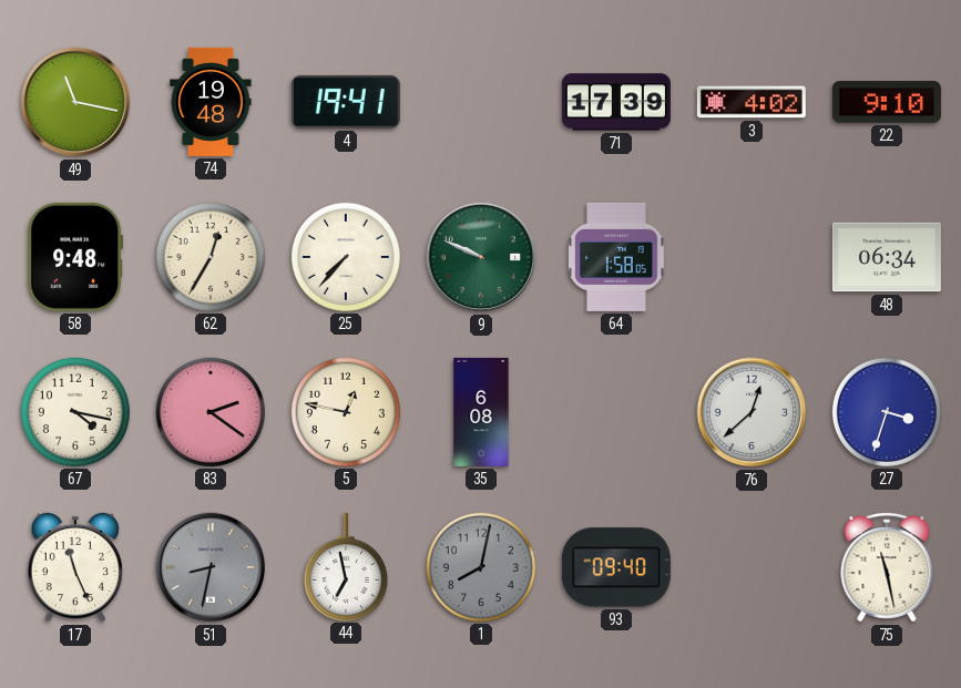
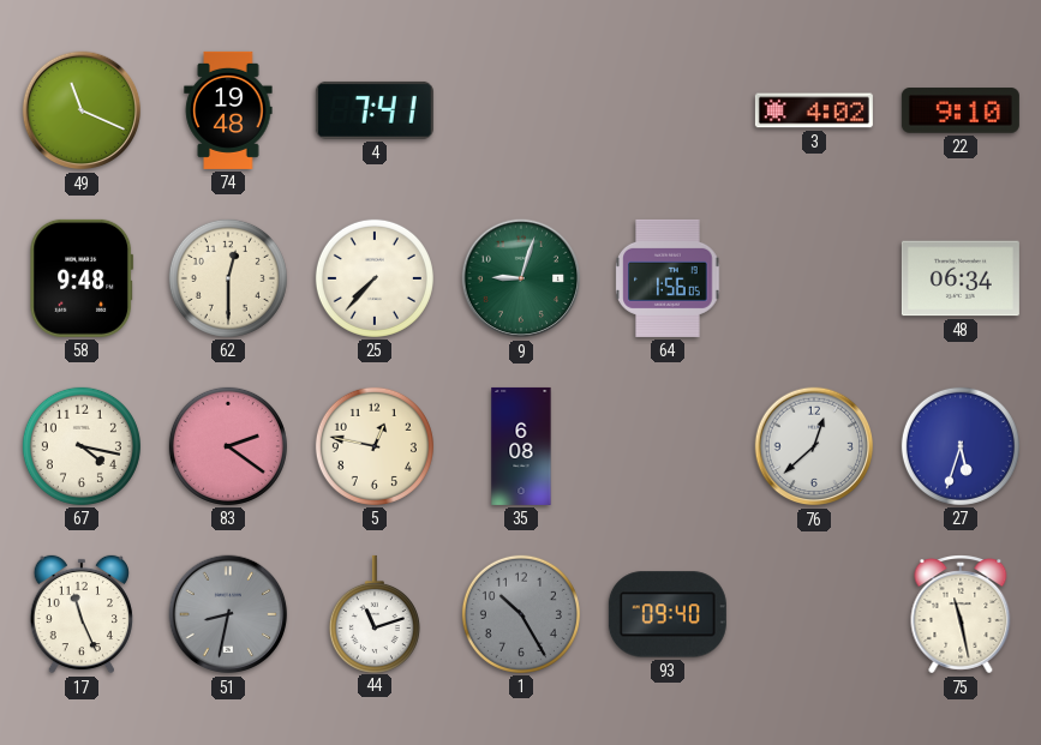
49: 11:17 -> 11:19
4: 19:41 -> 7:41
71: 17:39 -> none
62: 12:35 -> 12:30
9: 9:49 -> 9:03
64: 1:58 -> 1:56
27: 3:33 -> 5:33
44: 6:58 -> 11:12
1: 8:02 -> 10:25
